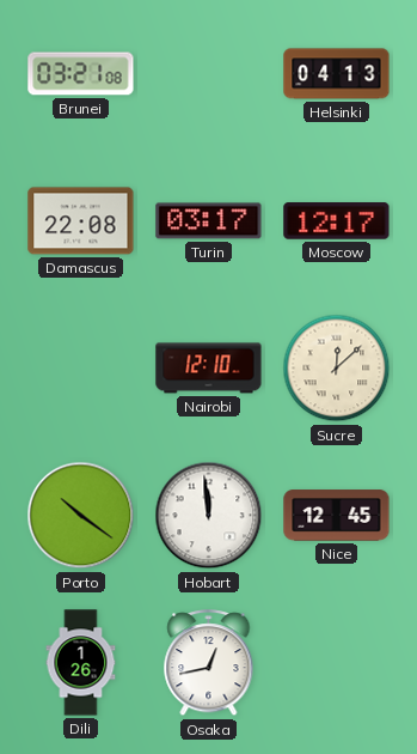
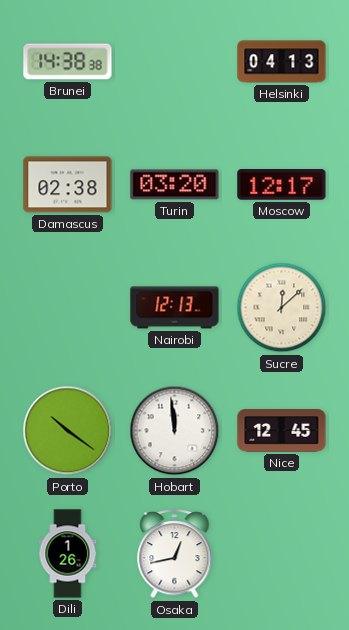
Brunei: 03:21 -> 14:38
Damascus: 22:08 -> 02:38
Turin: 03:17 -> 03:20
Nairobi: 12:10 -> 12:13
